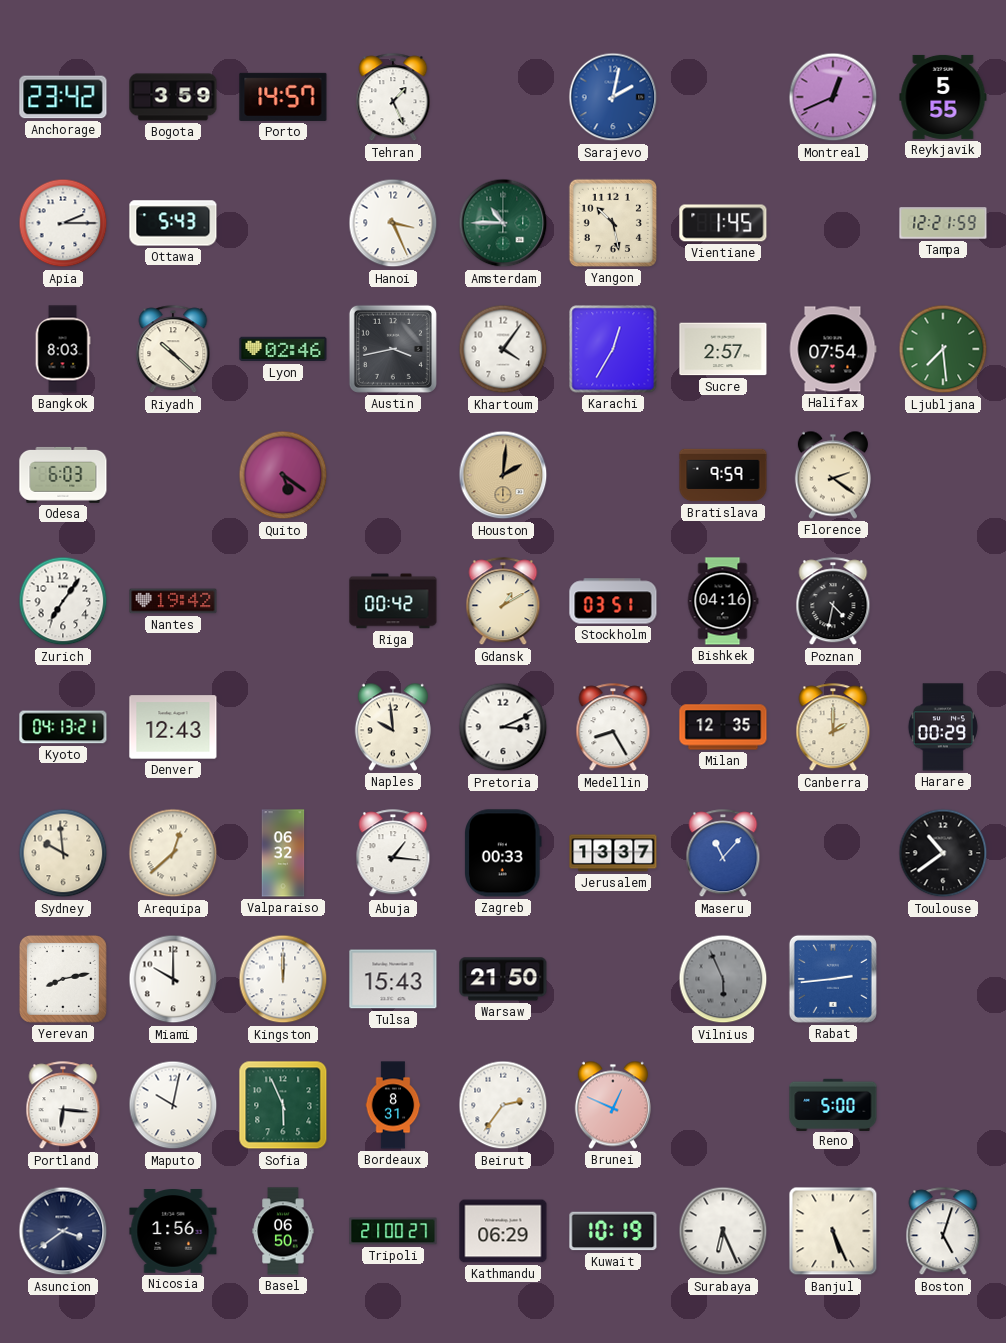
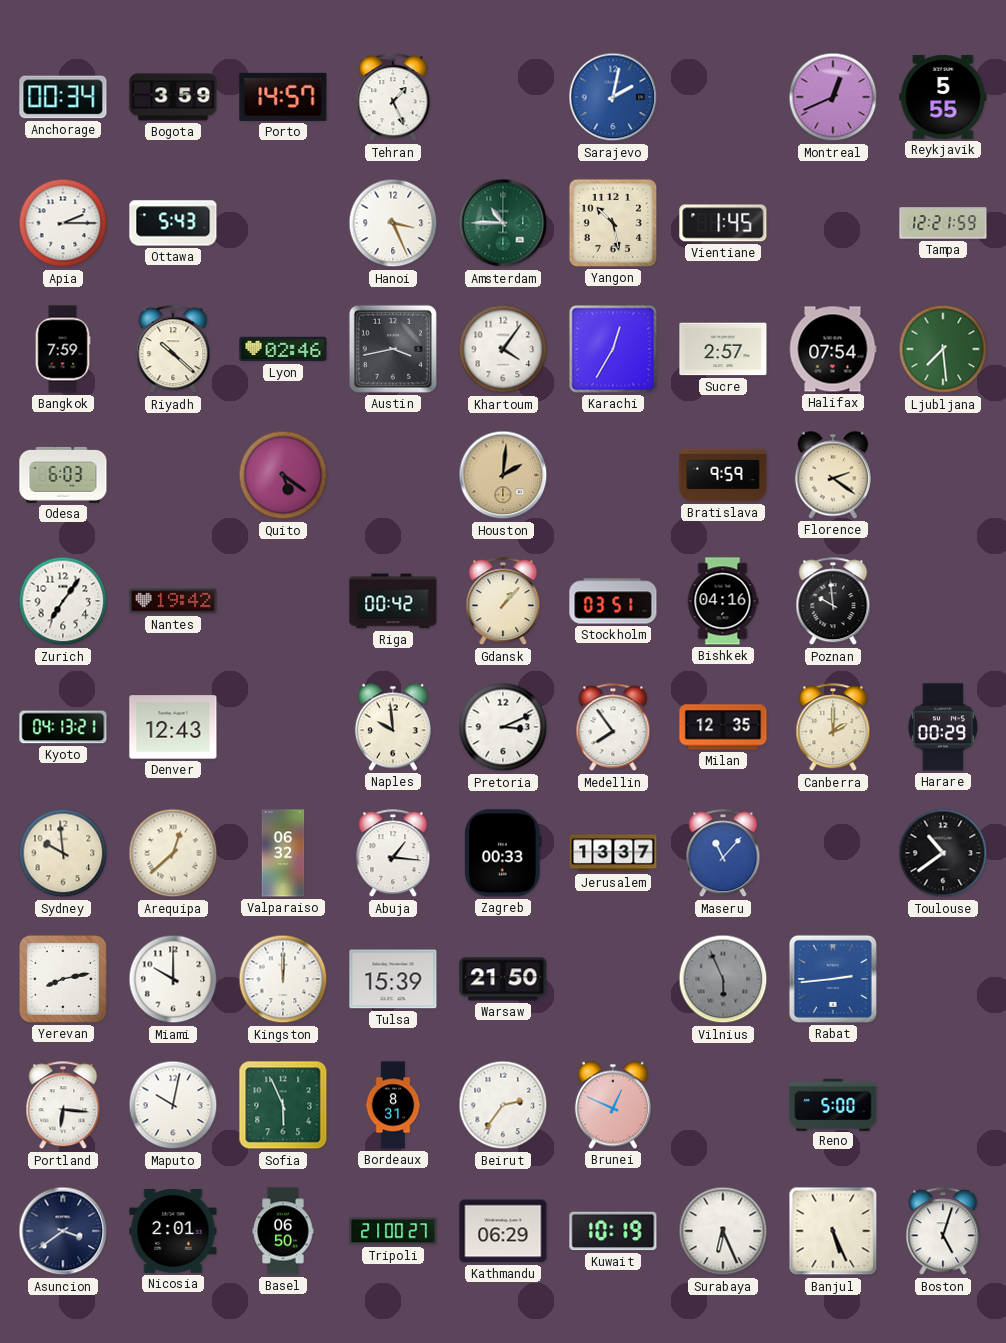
Anchorage: 23:42 -> 00:34
Bangkok: 8:03 -> 7:59
Gdansk: 1:10 -> 1:07
Poznan: 4:32 -> 9:59
Medellin: 8:25 -> 7:54
Tulsa: 15:43 -> 15:39
Nicosia: 1:56 -> 2:01
